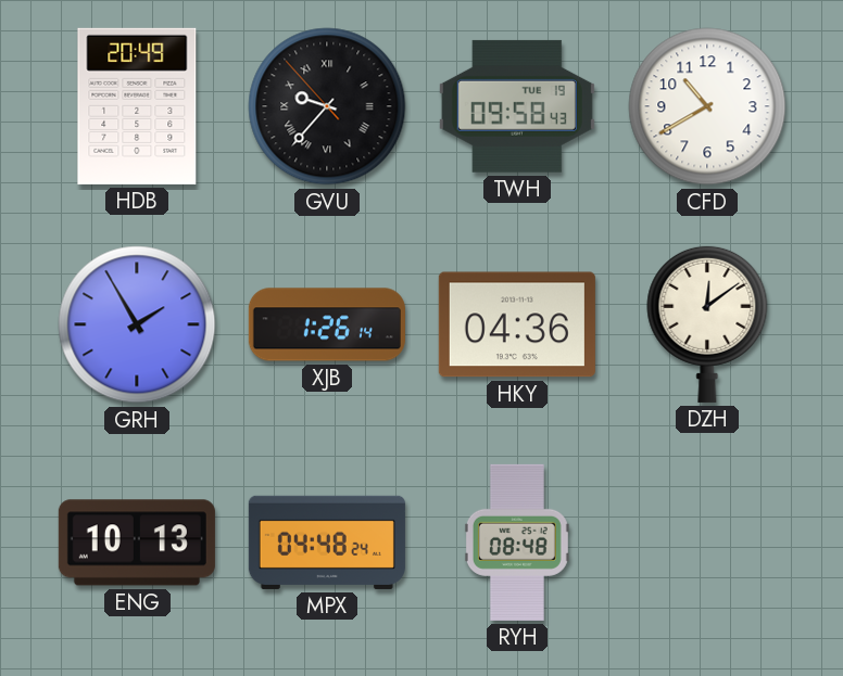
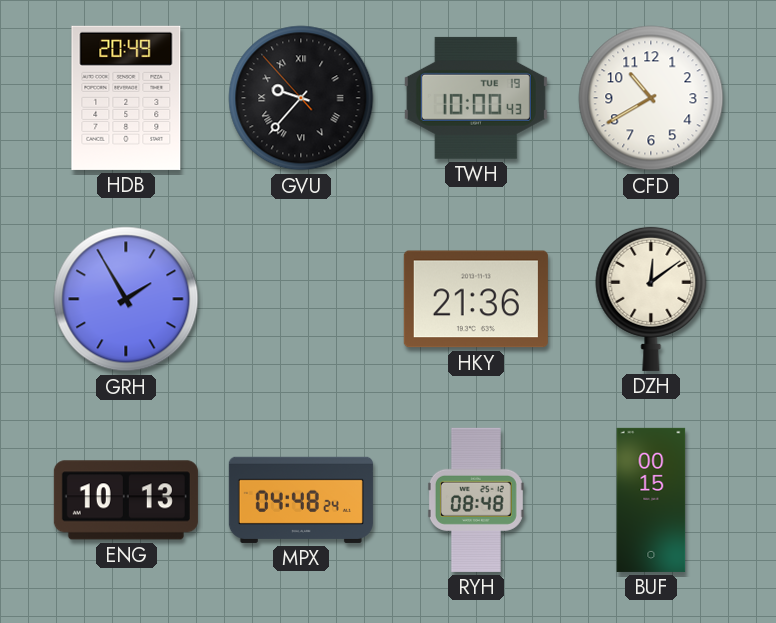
TWH: 09:58 -> 10:00
XJB: 1:26 -> none
HKY: 04:36 -> 21:36
BUF: none -> 00:15
